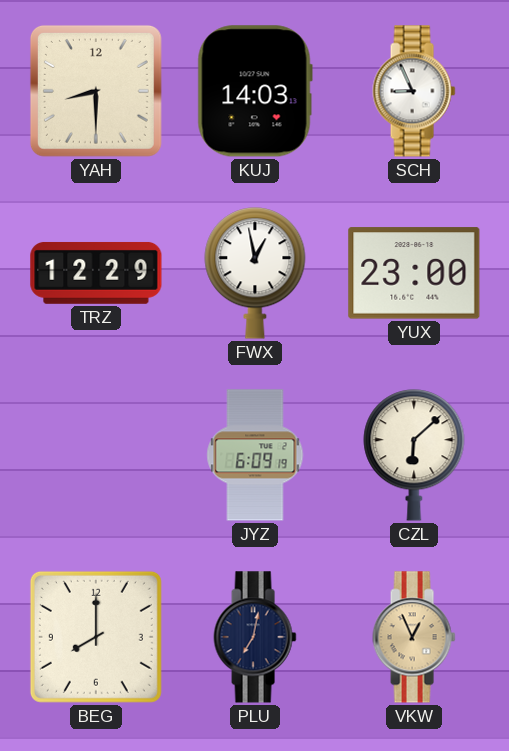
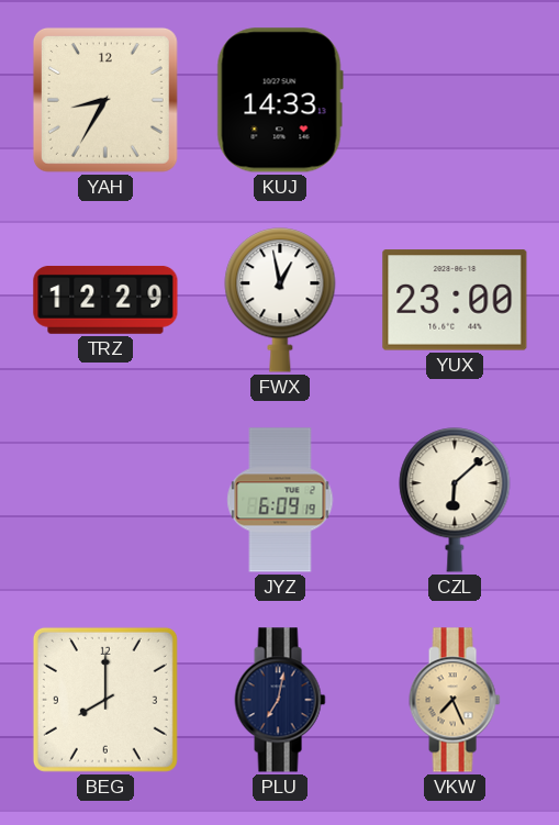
YAH: 8:30 -> 8:35
KUJ: 14:03 -> 14:33
SCH: 8:56 -> none
VKW: 12:56 -> 7:26
